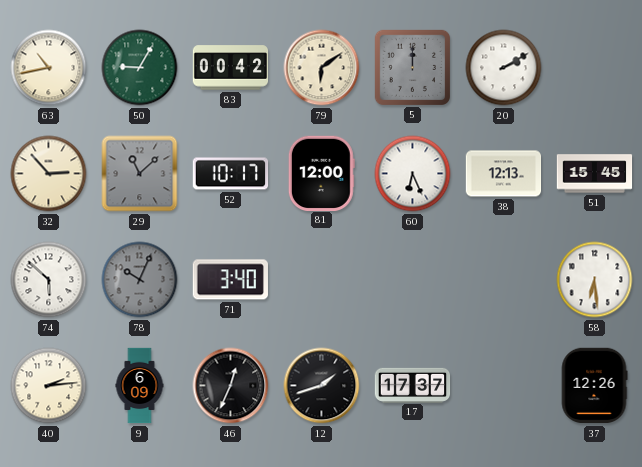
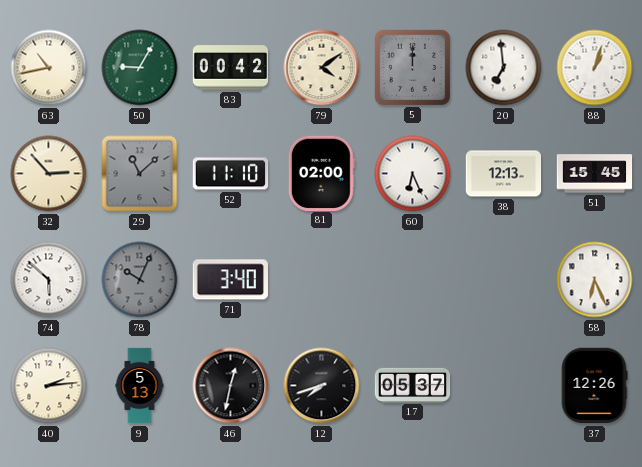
79: 6:09 -> 4:09
20: 2:10 -> 6:59
88: none -> 1:03
52: 10:17 -> 11:10
81: 12:00 -> 02:00
58: 6:29 -> 6:26
9: 6:09 -> 5:13
46: 12:34 -> 12:32
12: 1:42 -> 7:42
17: 17:37 -> 05:37
